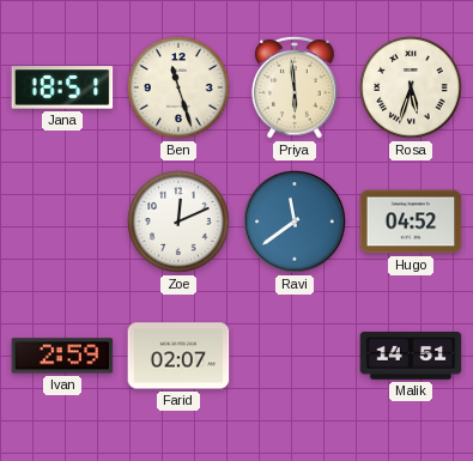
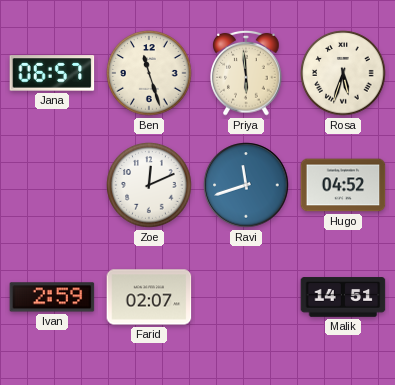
Jana: 18:51 -> 06:57
Ravi: 11:39 -> 11:42
